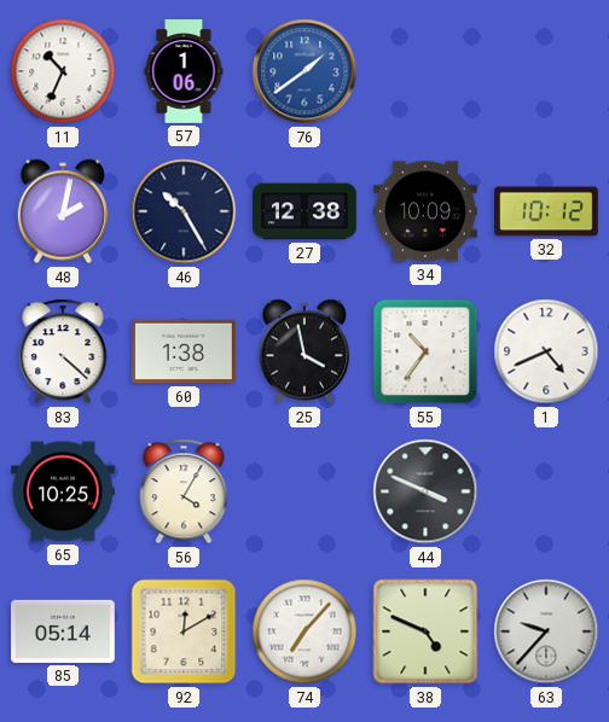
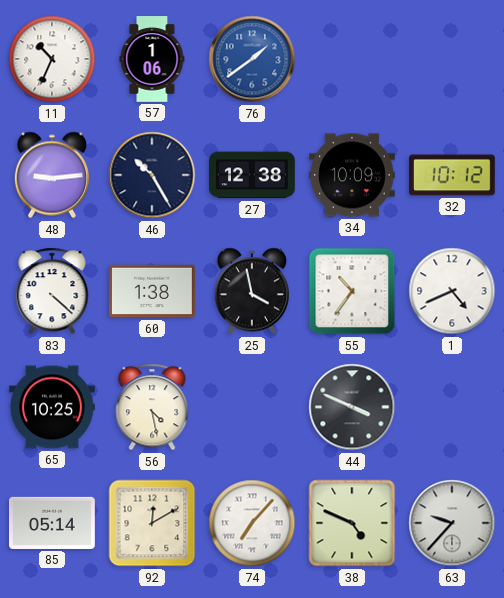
48: 2:02 -> 9:14
56: 4:05 -> 4:28
